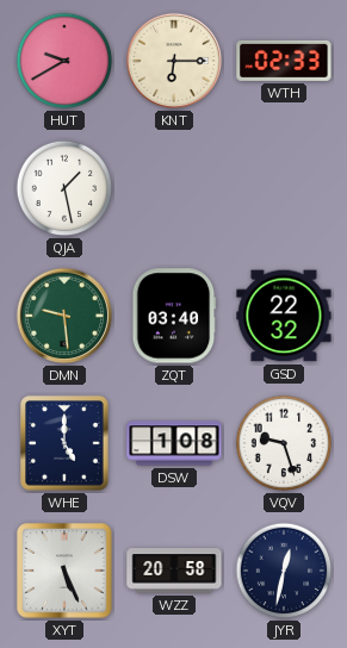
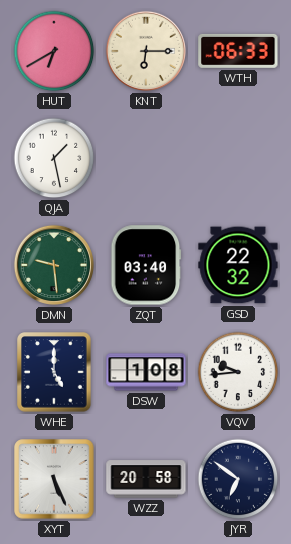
HUT: 9:40 -> 6:40
WTH: 02:33 -> 06:33
VQV: 9:27 -> 9:44
JYR: 12:32 -> 6:51
